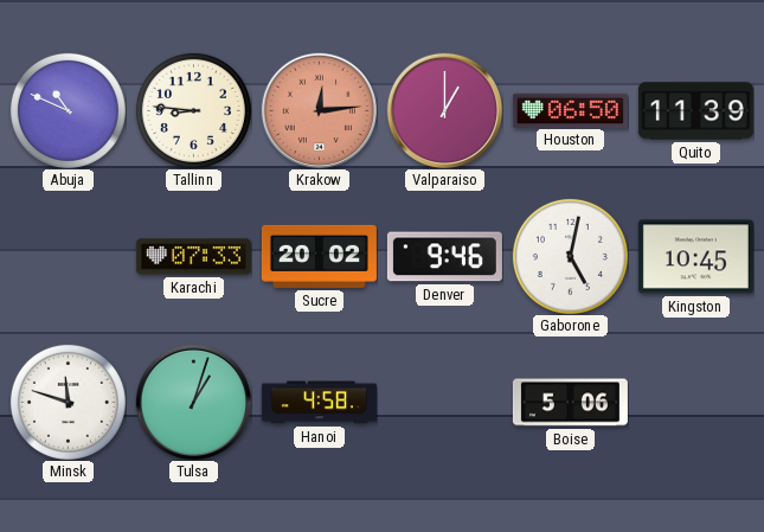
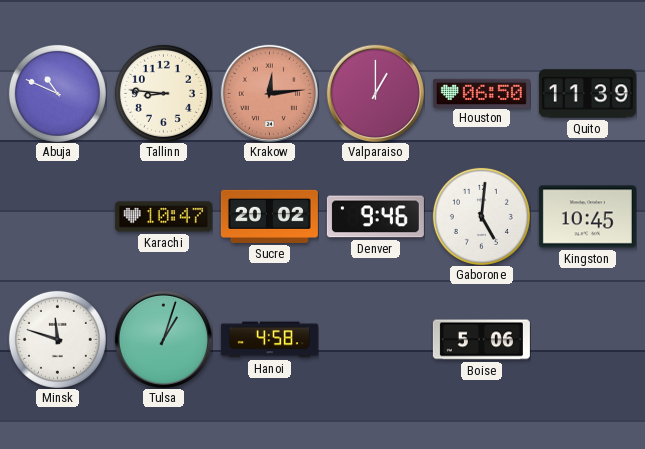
Karachi: 07:33 -> 10:47
Gaborone: 5:02 -> 5:01
